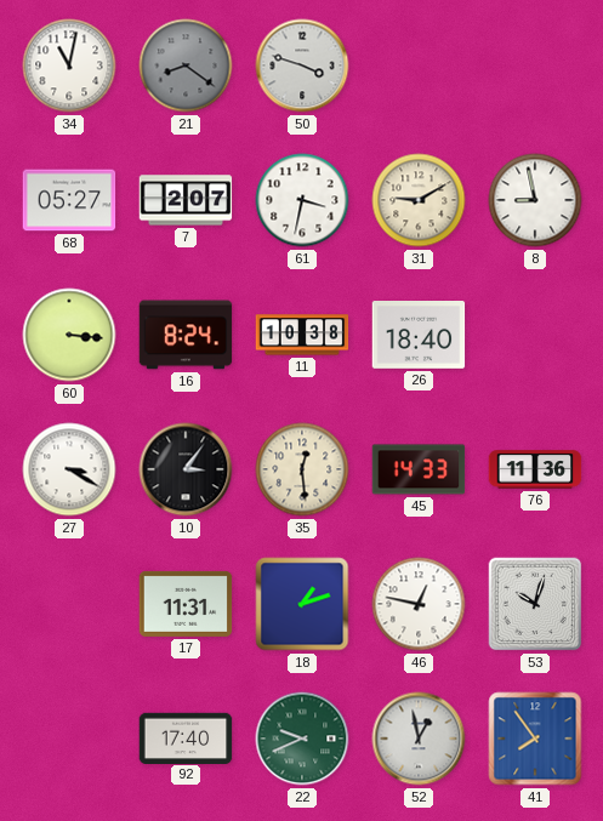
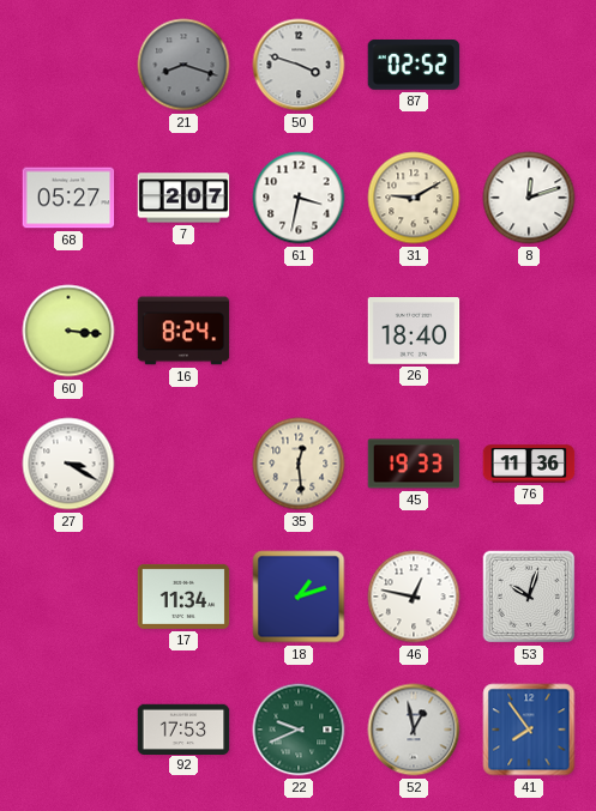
34: 11:02 -> none
21: 8:21 -> 8:18
87: none -> 02:52
8: 8:58 -> 12:12
11: 10:38 -> none
10: 3:06 -> none
45: 14:33 -> 19:33
17: 11:31 -> 11:34
92: 17:40 -> 17:53
